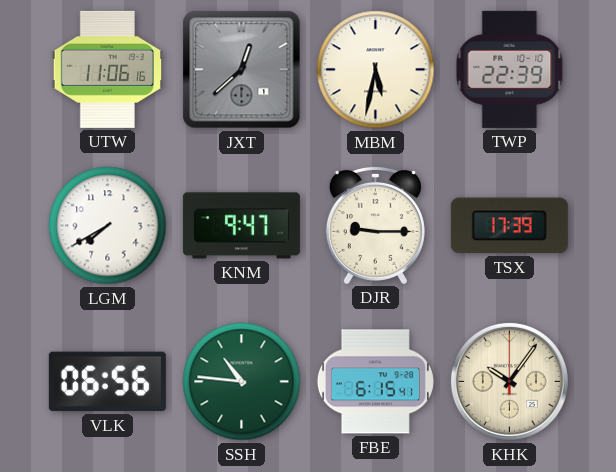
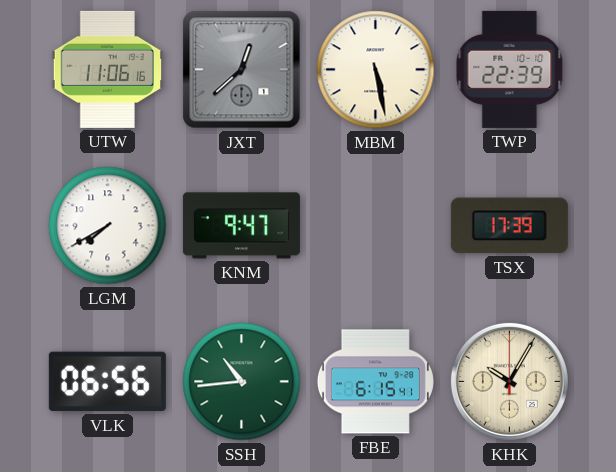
MBM: 5:32 -> 5:28
DJR: 9:15 -> none
SSH: 10:46 -> 10:44
KHK: 10:06 -> 10:05
